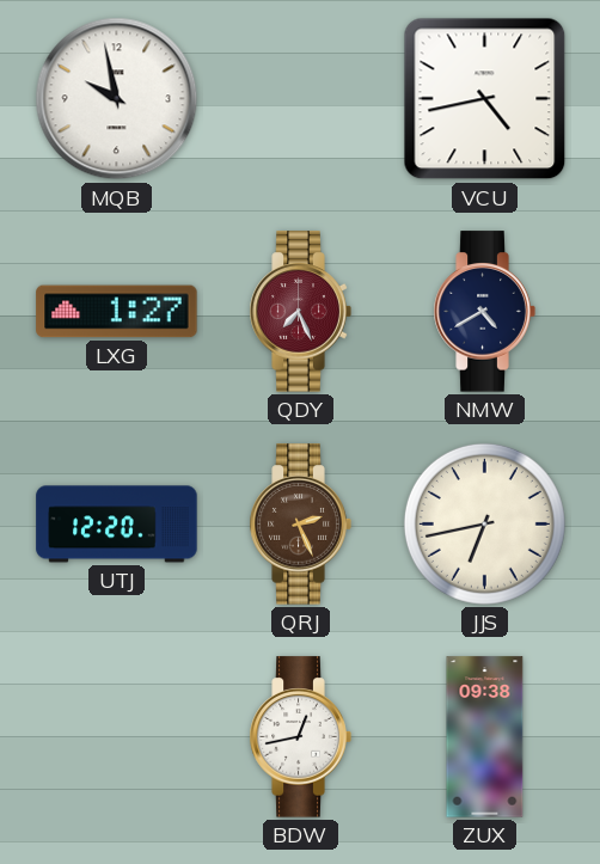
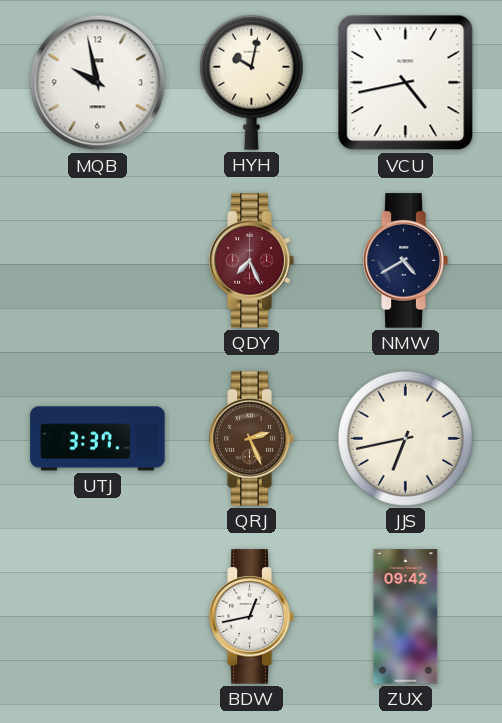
HYH: none -> 10:02
LXG: 1:27 -> none
UTJ: 12:20 -> 3:37
ZUX: 09:38 -> 09:42
